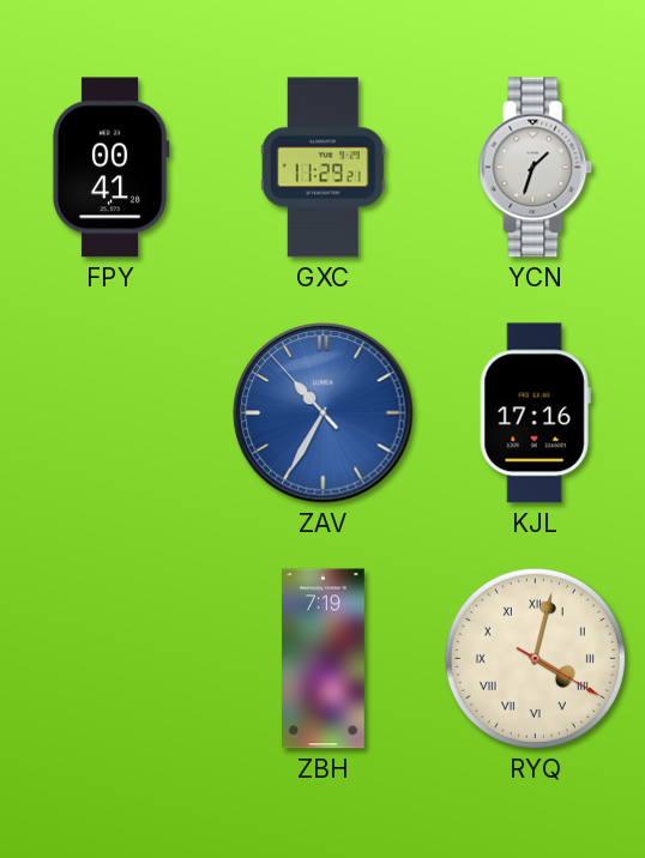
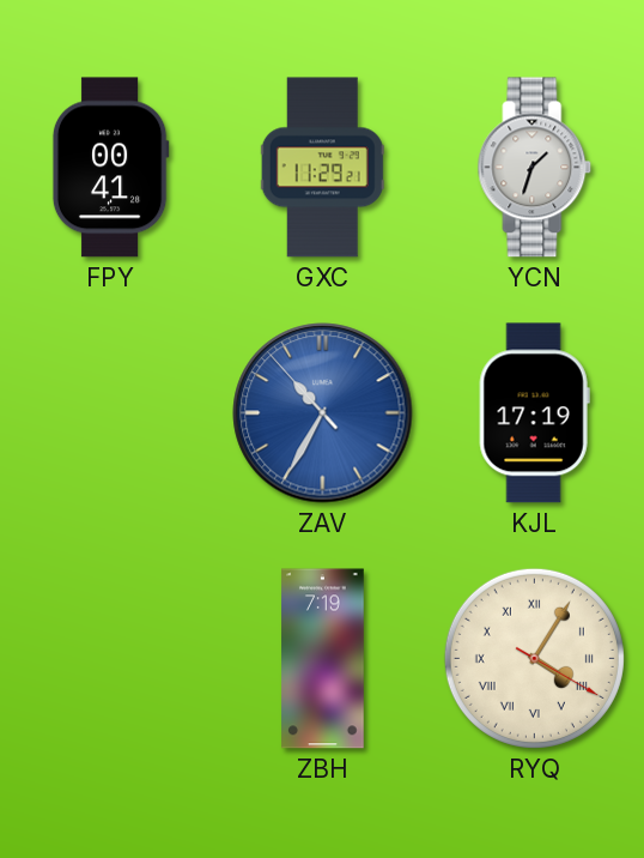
KJL: 17:16 -> 17:19
RYQ: 4:02 -> 4:05
